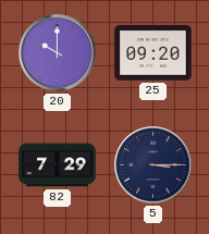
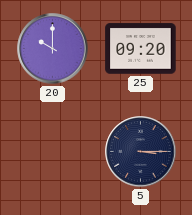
82: 7:29 -> none
